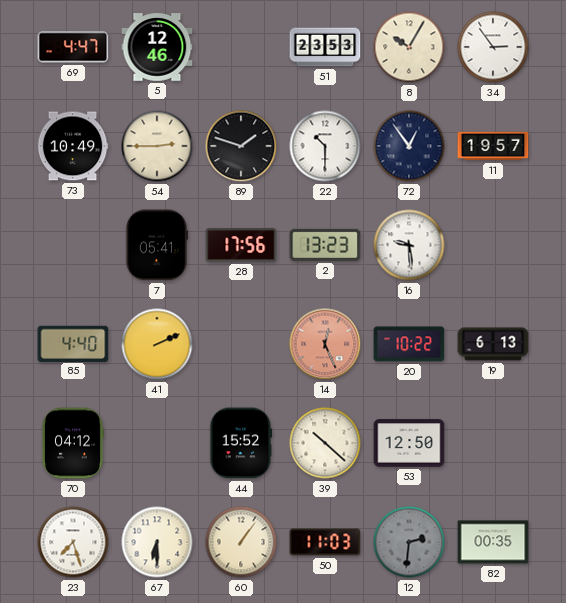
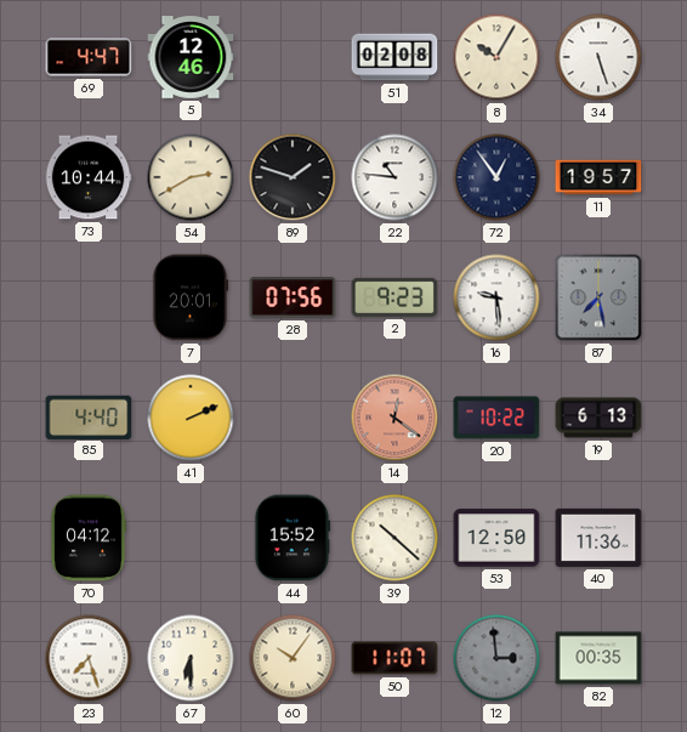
51: 23:53 -> 02:08
34: 2:54 -> 5:27
73: 10:49 -> 10:44
54: 2:45 -> 2:40
22: 10:30 -> 10:46
7: 05:41 -> 20:01
28: 17:56 -> 07:56
2: 13:23 -> 9:23
87: none -> 7:28
14: 12:26 -> 12:21
40: none -> 11:36
60: 1:06 -> 10:06
50: 11:03 -> 11:07
12: 2:31 -> 2:59
